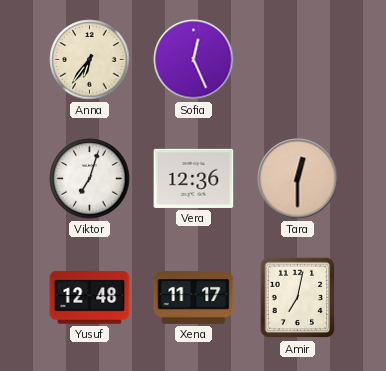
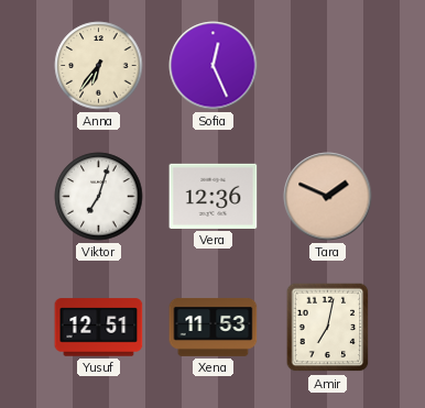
Tara: 12:30 -> 1:49
Yusuf: 12:48 -> 12:51
Xena: 11:17 -> 11:53
